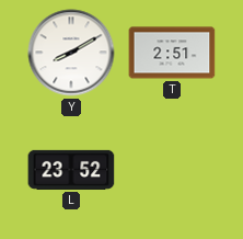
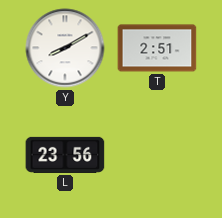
L: 23:52 -> 23:56
